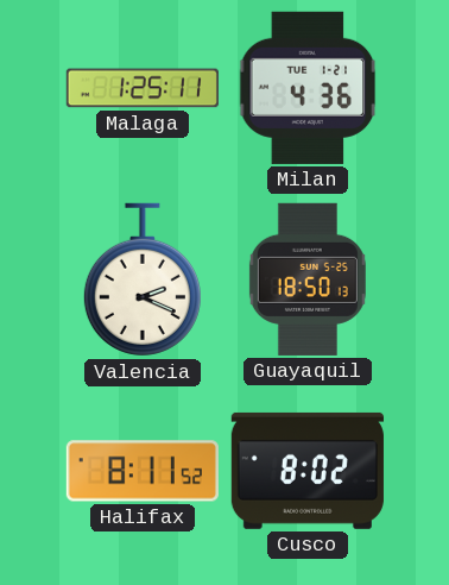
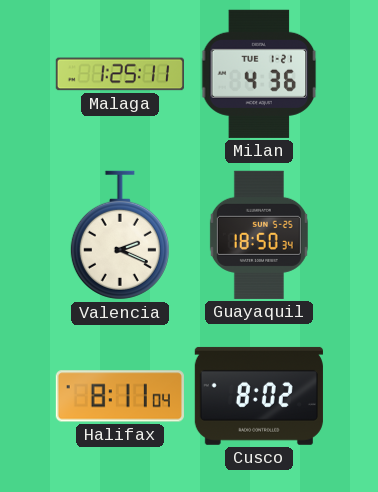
Guayaquil: 18:50:13 -> 18:50:34
Halifax: 8:11:52 -> 8:11:04
